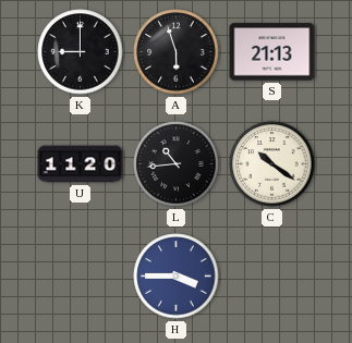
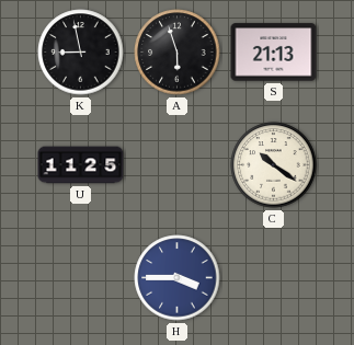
K: 9:00 -> 8:58
U: 11:20 -> 11:25
L: 10:44 -> none
